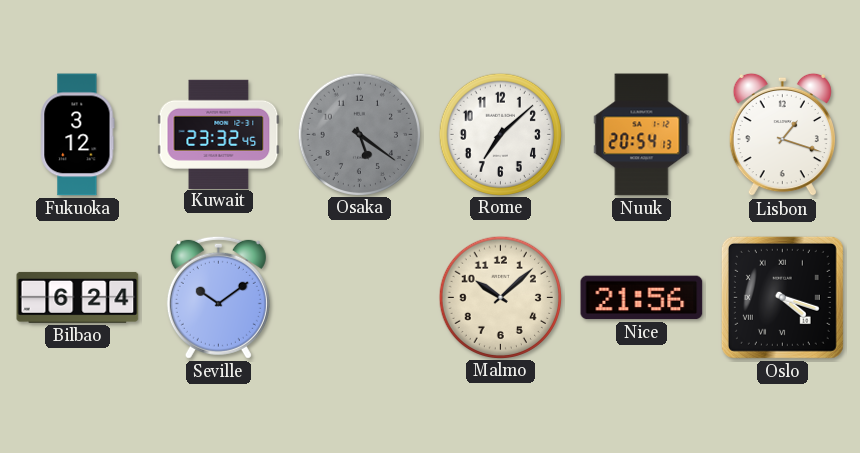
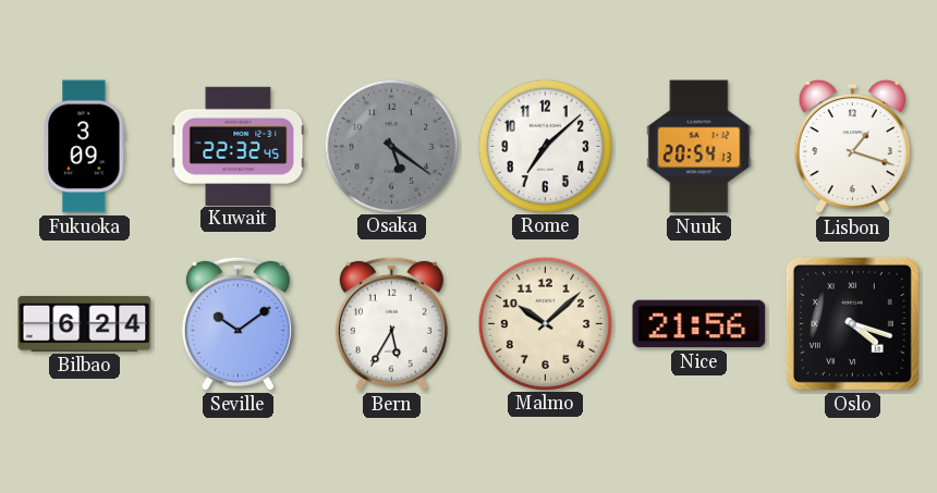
Fukuoka: 3:12 -> 3:09
Kuwait: 23:32 -> 22:32
Bern: none -> 5:35
